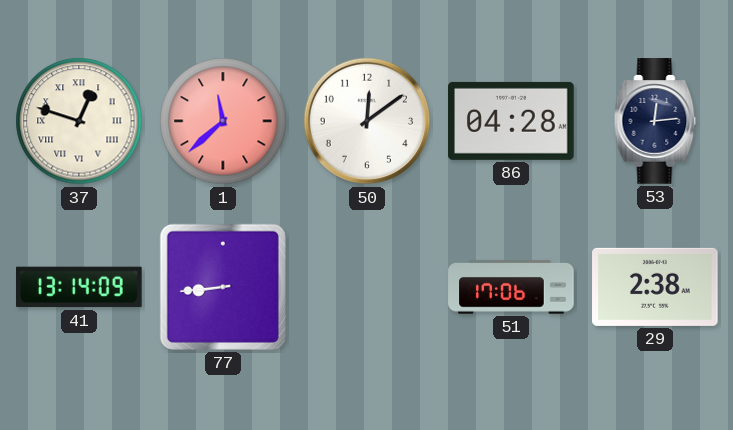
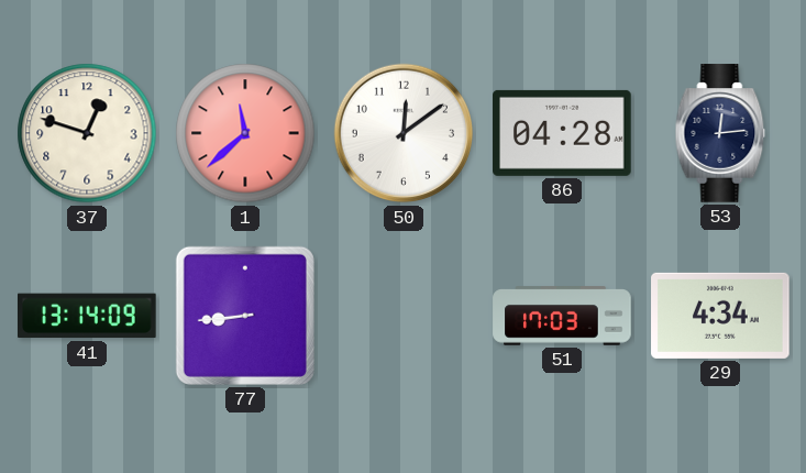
37 numerals: Roman -> Arabic
51: 17:06 -> 17:03
29: 2:38 -> 4:34
